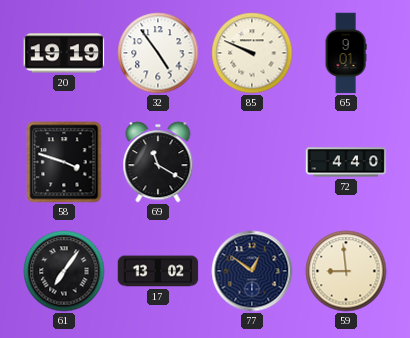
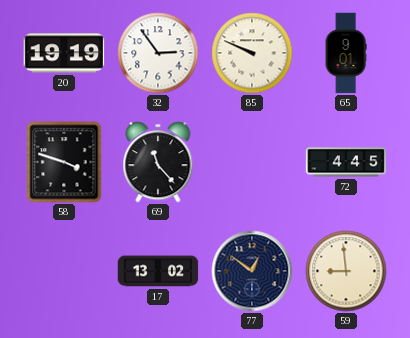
32: 4:54 -> 2:54
69: 11:20 -> 11:23
72: 4:40 -> 4:45
61: 7:06 -> none
